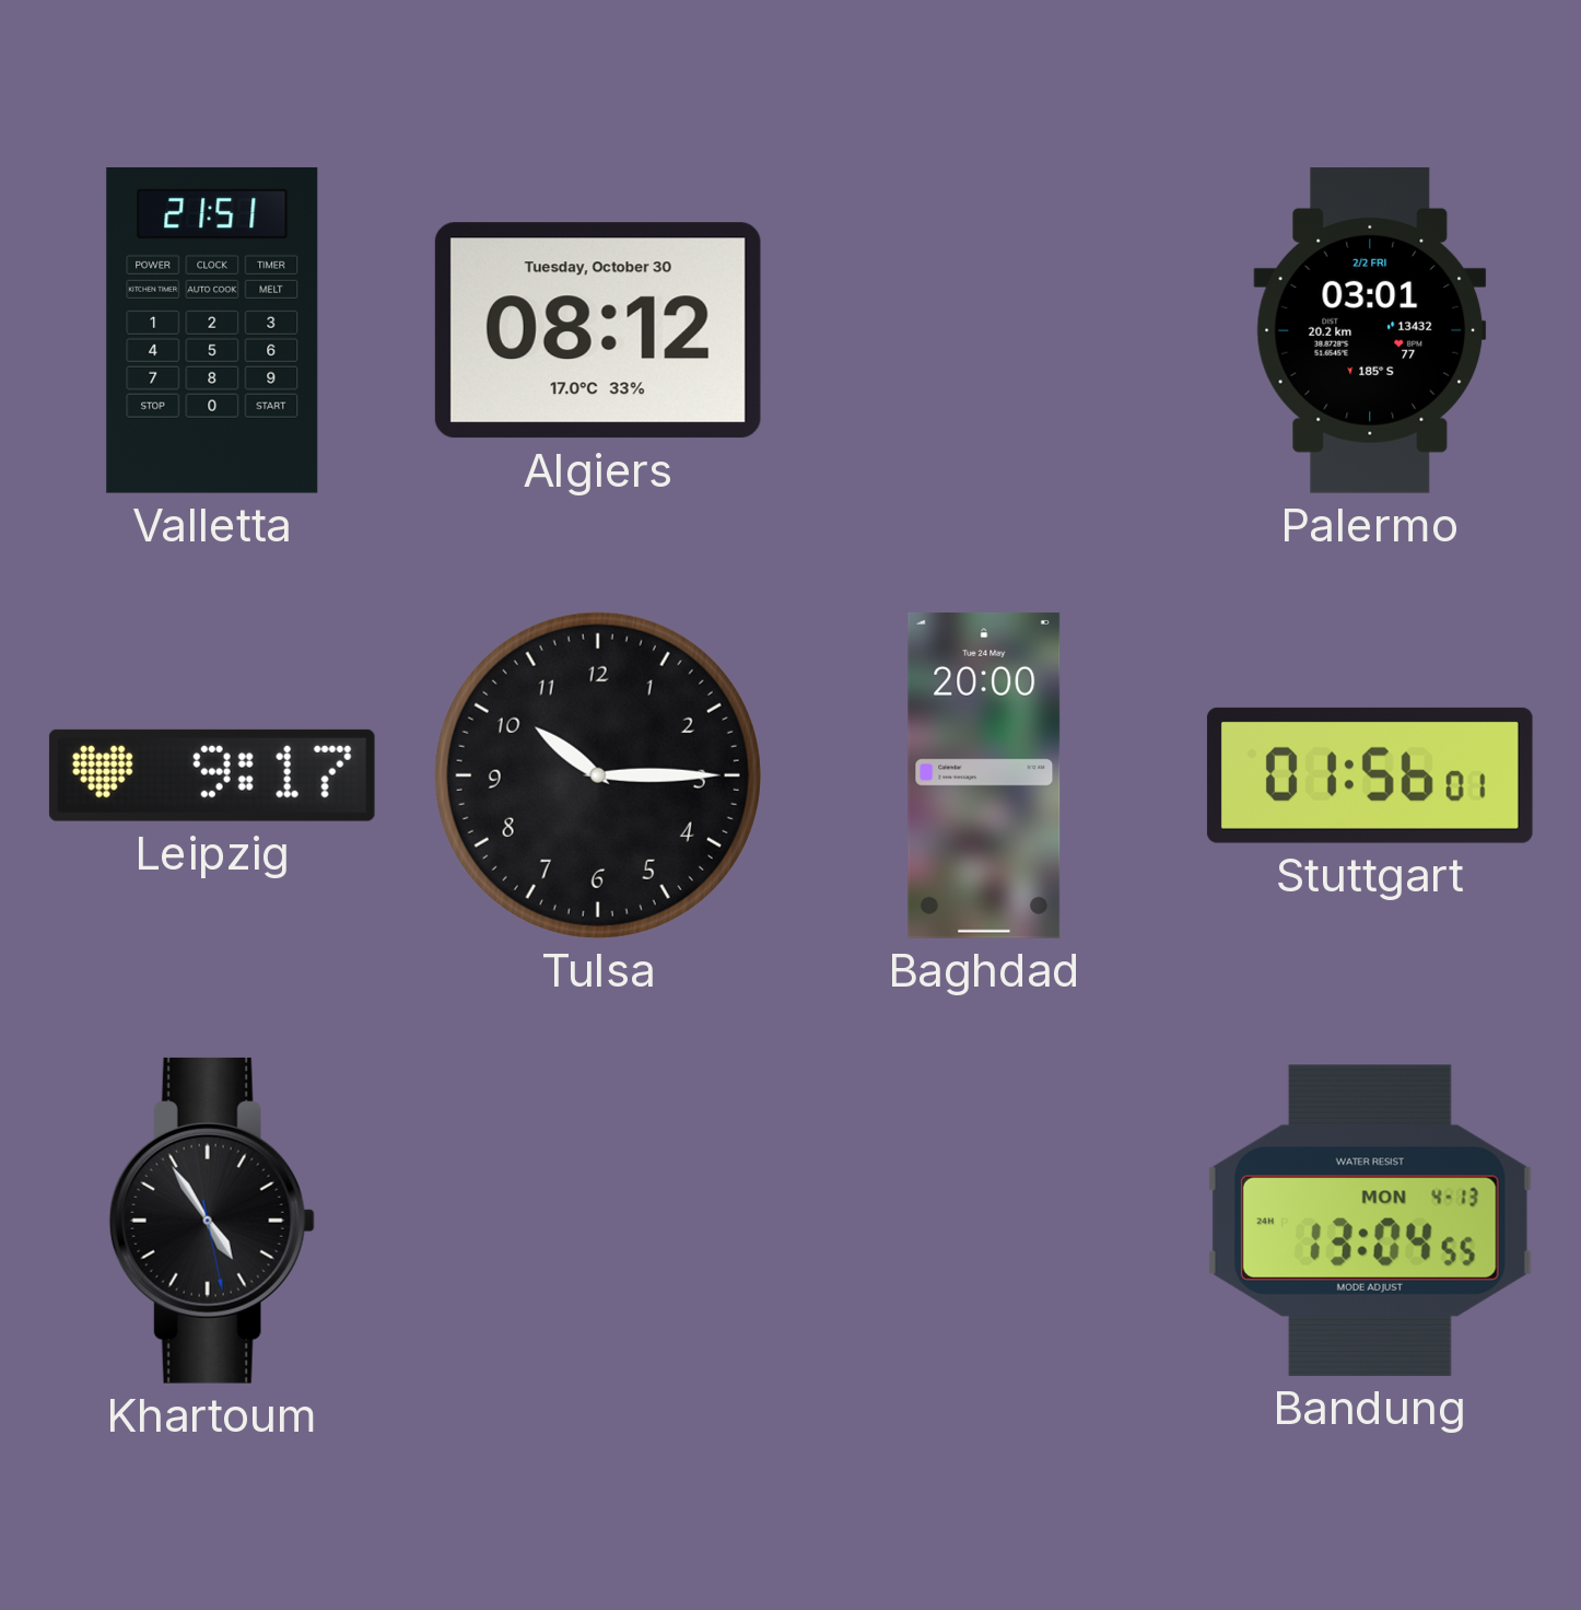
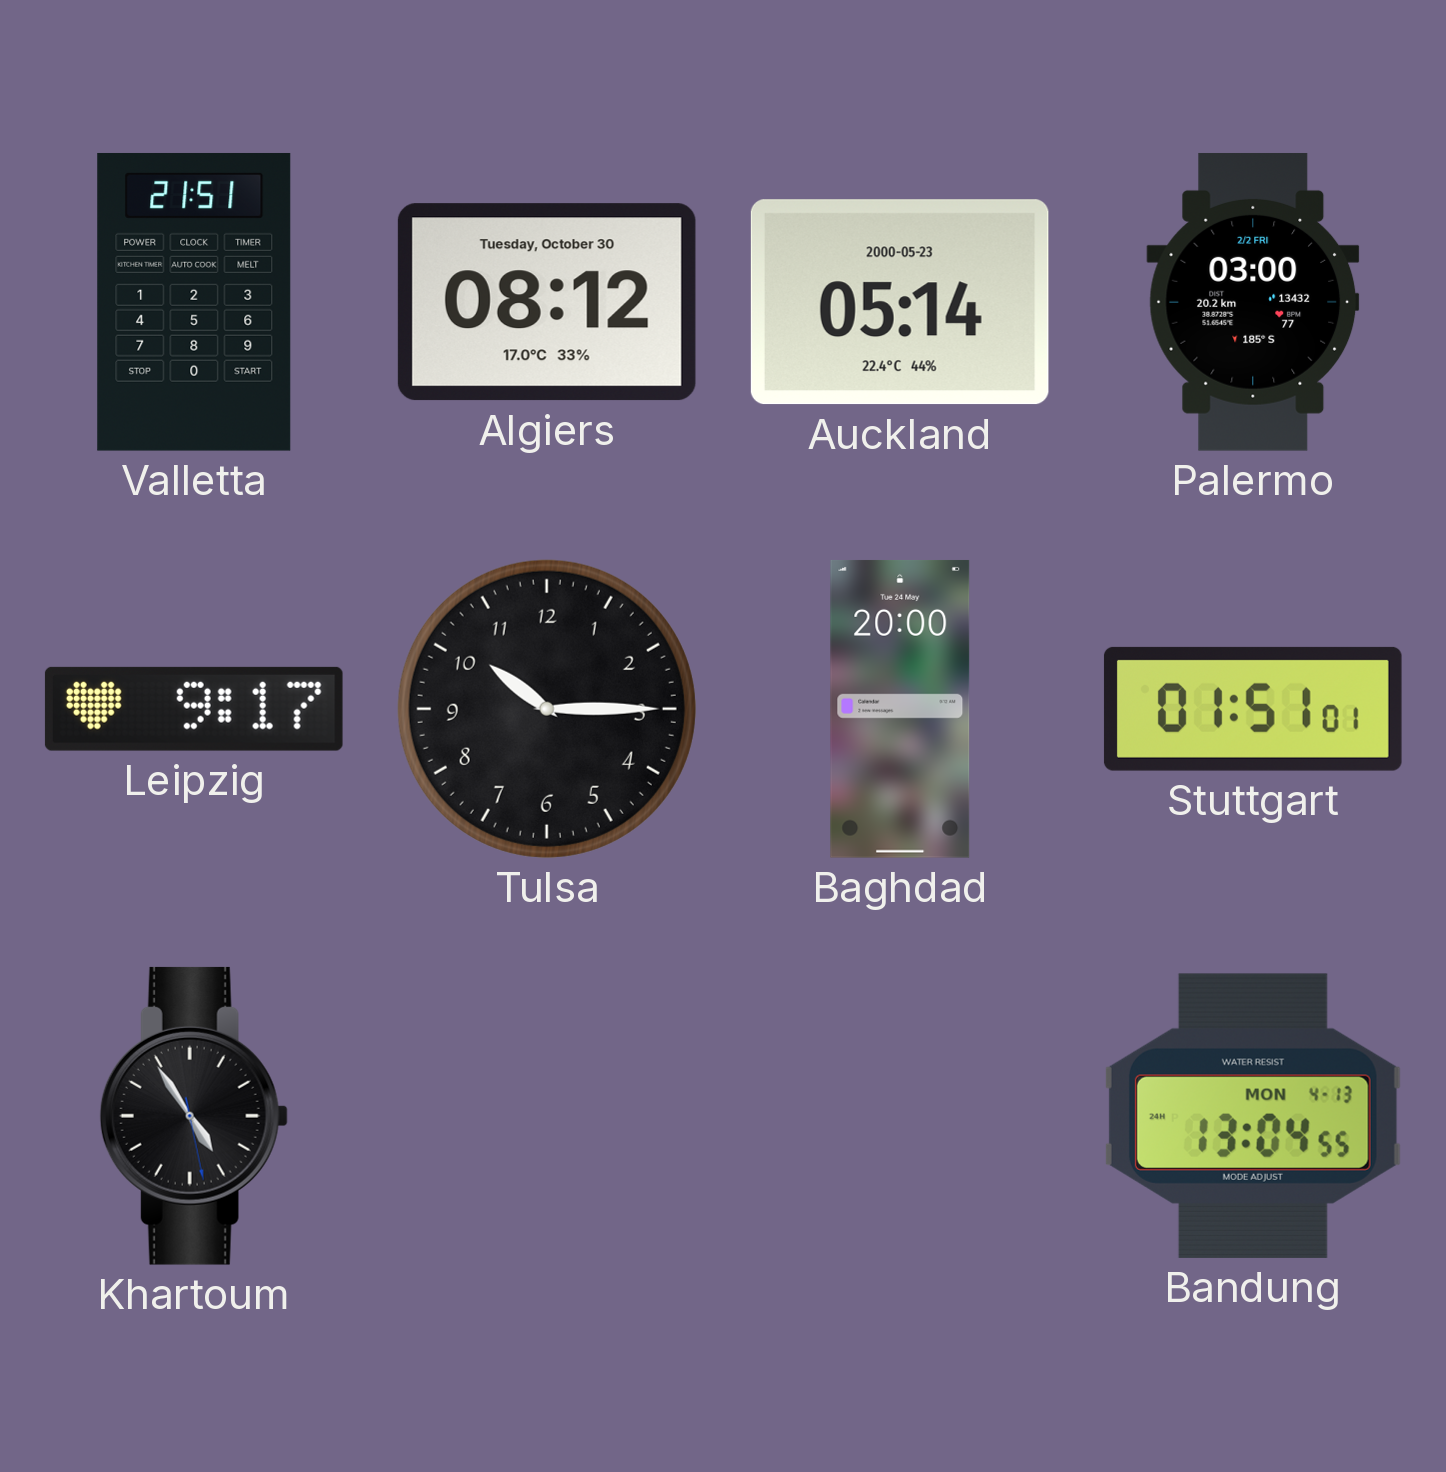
Auckland: none -> 05:14
Palermo: 03:01 -> 03:00
Stuttgart: 01:56 -> 01:51
